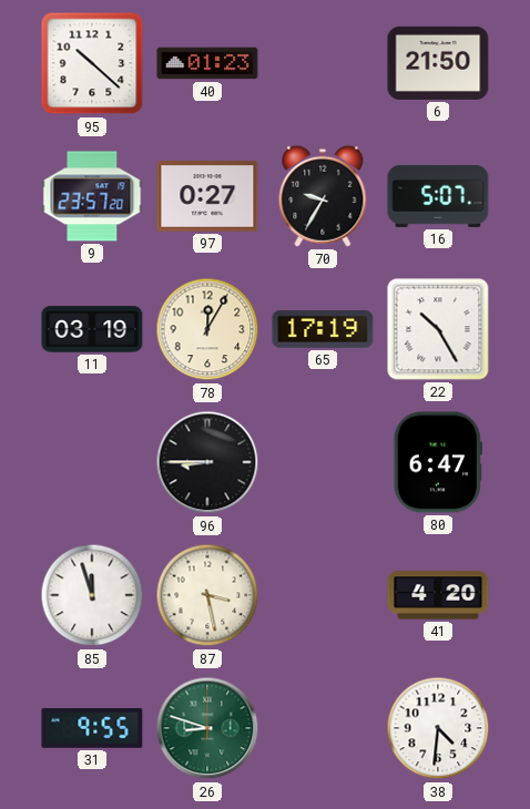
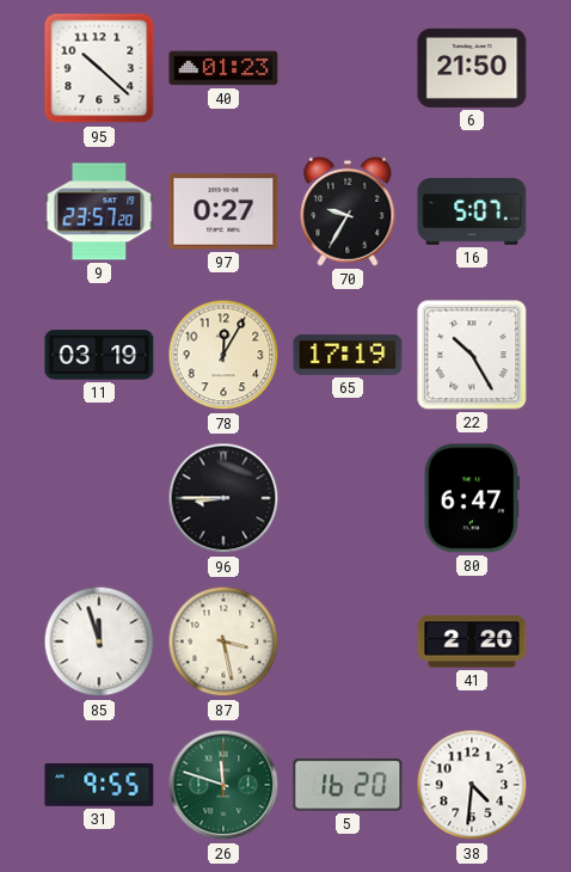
41: 4:20 -> 2:20
26: 8:48 -> 11:48
5: none -> 16:20
